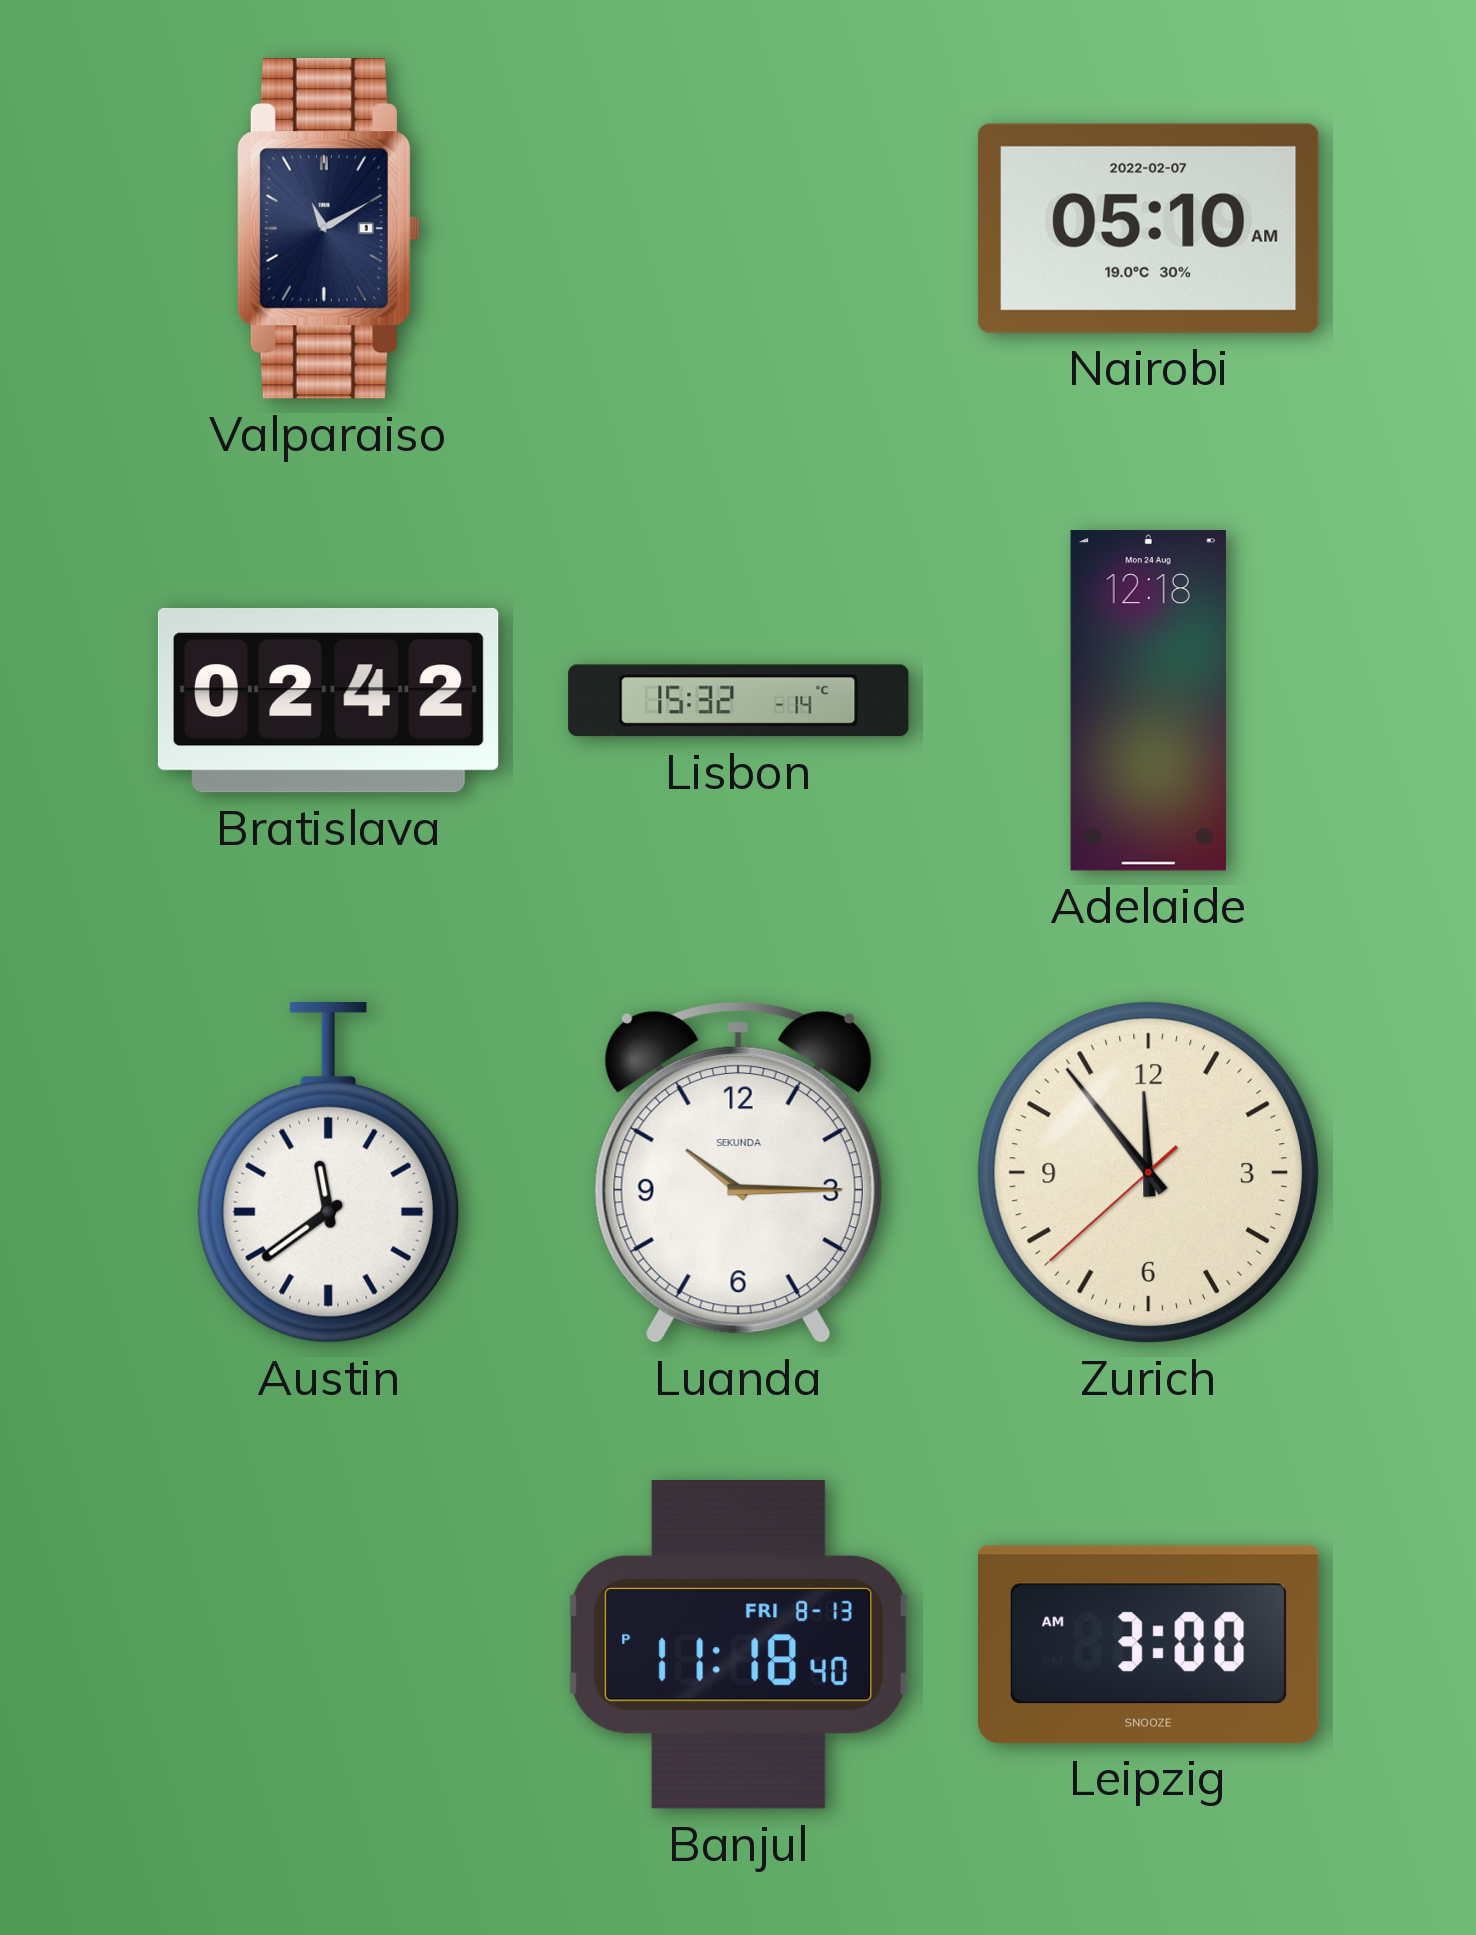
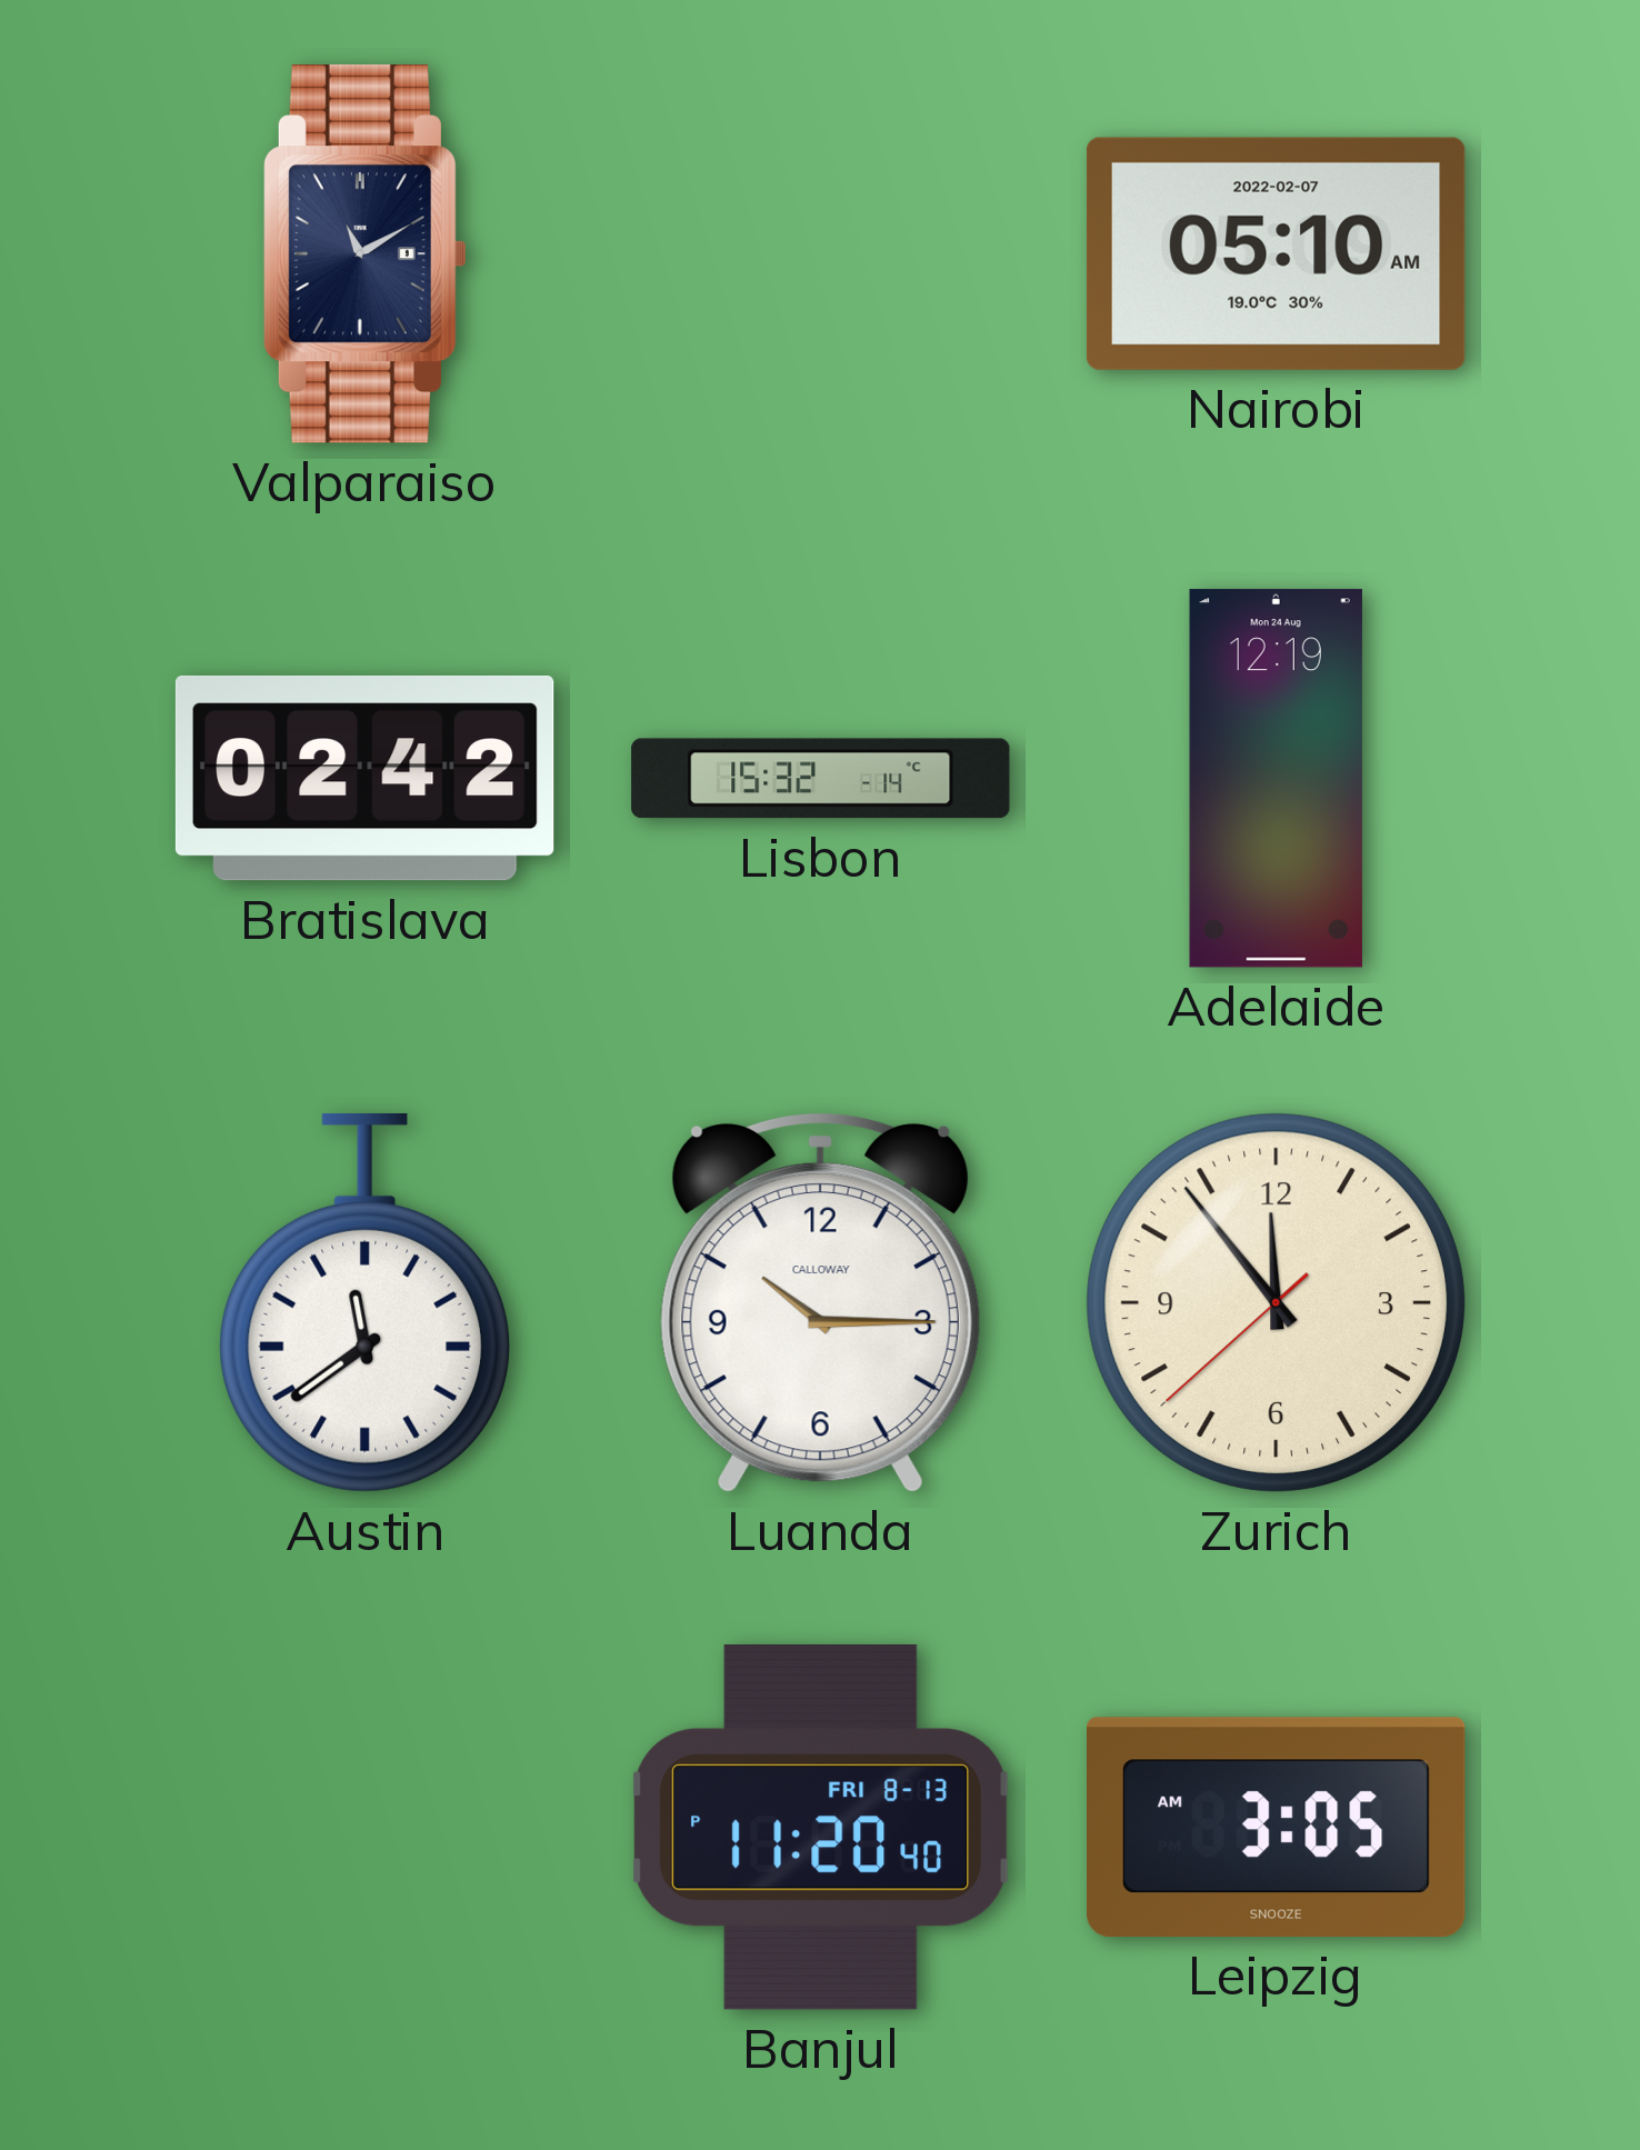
Adelaide: 12:18 -> 12:19
Luanda brand: SEKUNDA -> CALLOWAY
Banjul: 11:18 -> 11:20
Leipzig: 3:00 -> 3:05
